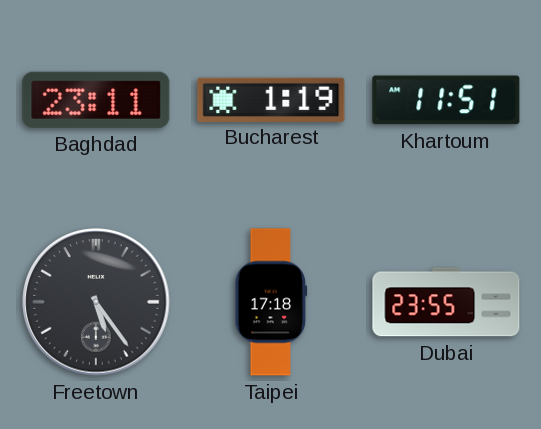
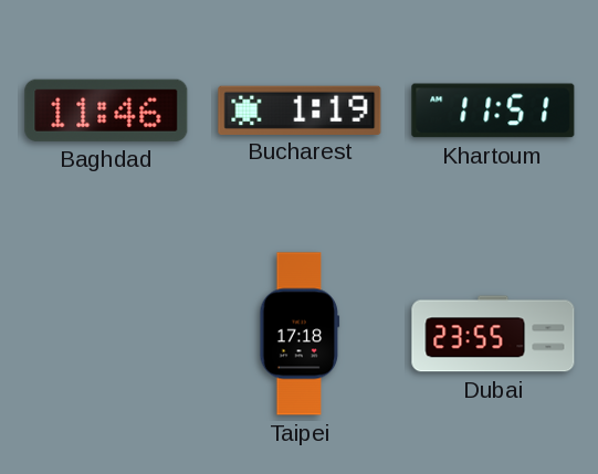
Baghdad: 23:11 -> 11:46
Freetown: 5:24 -> none
